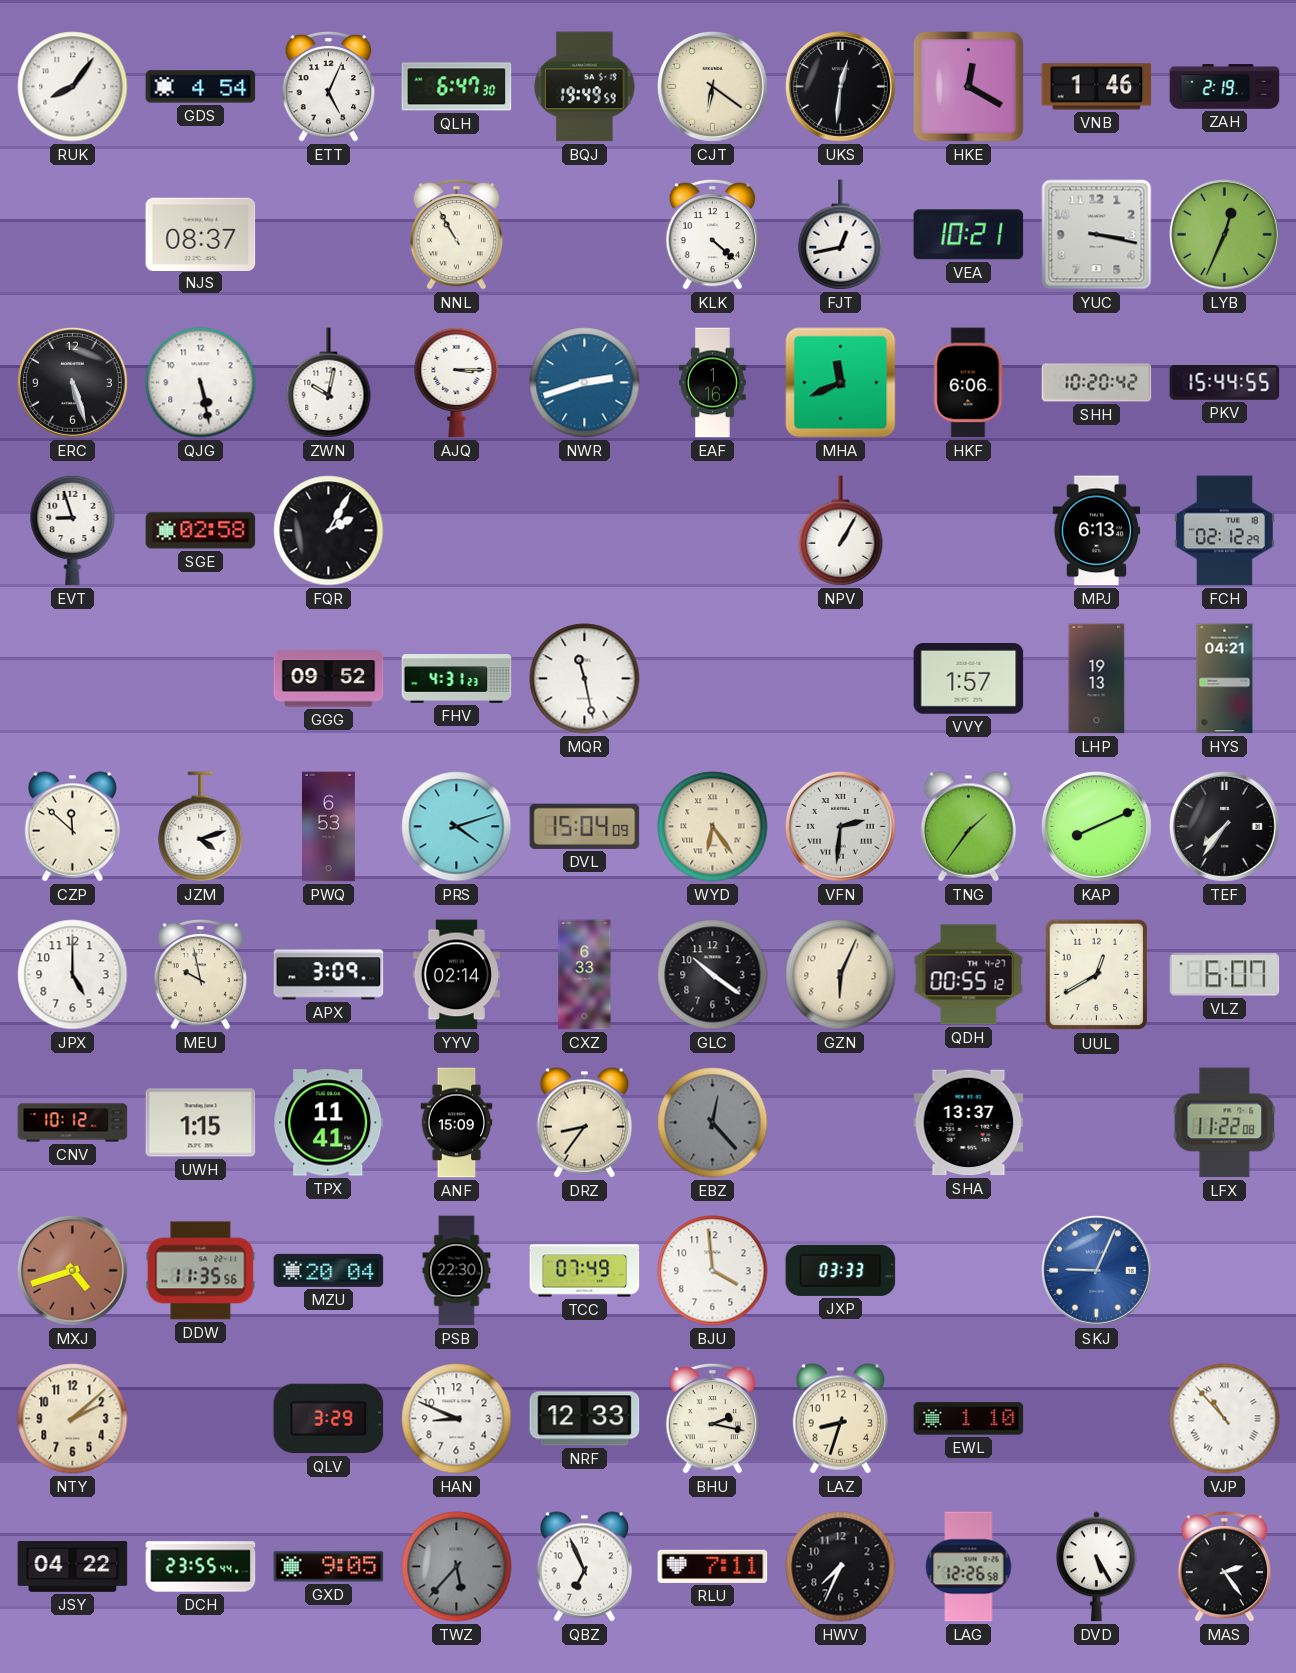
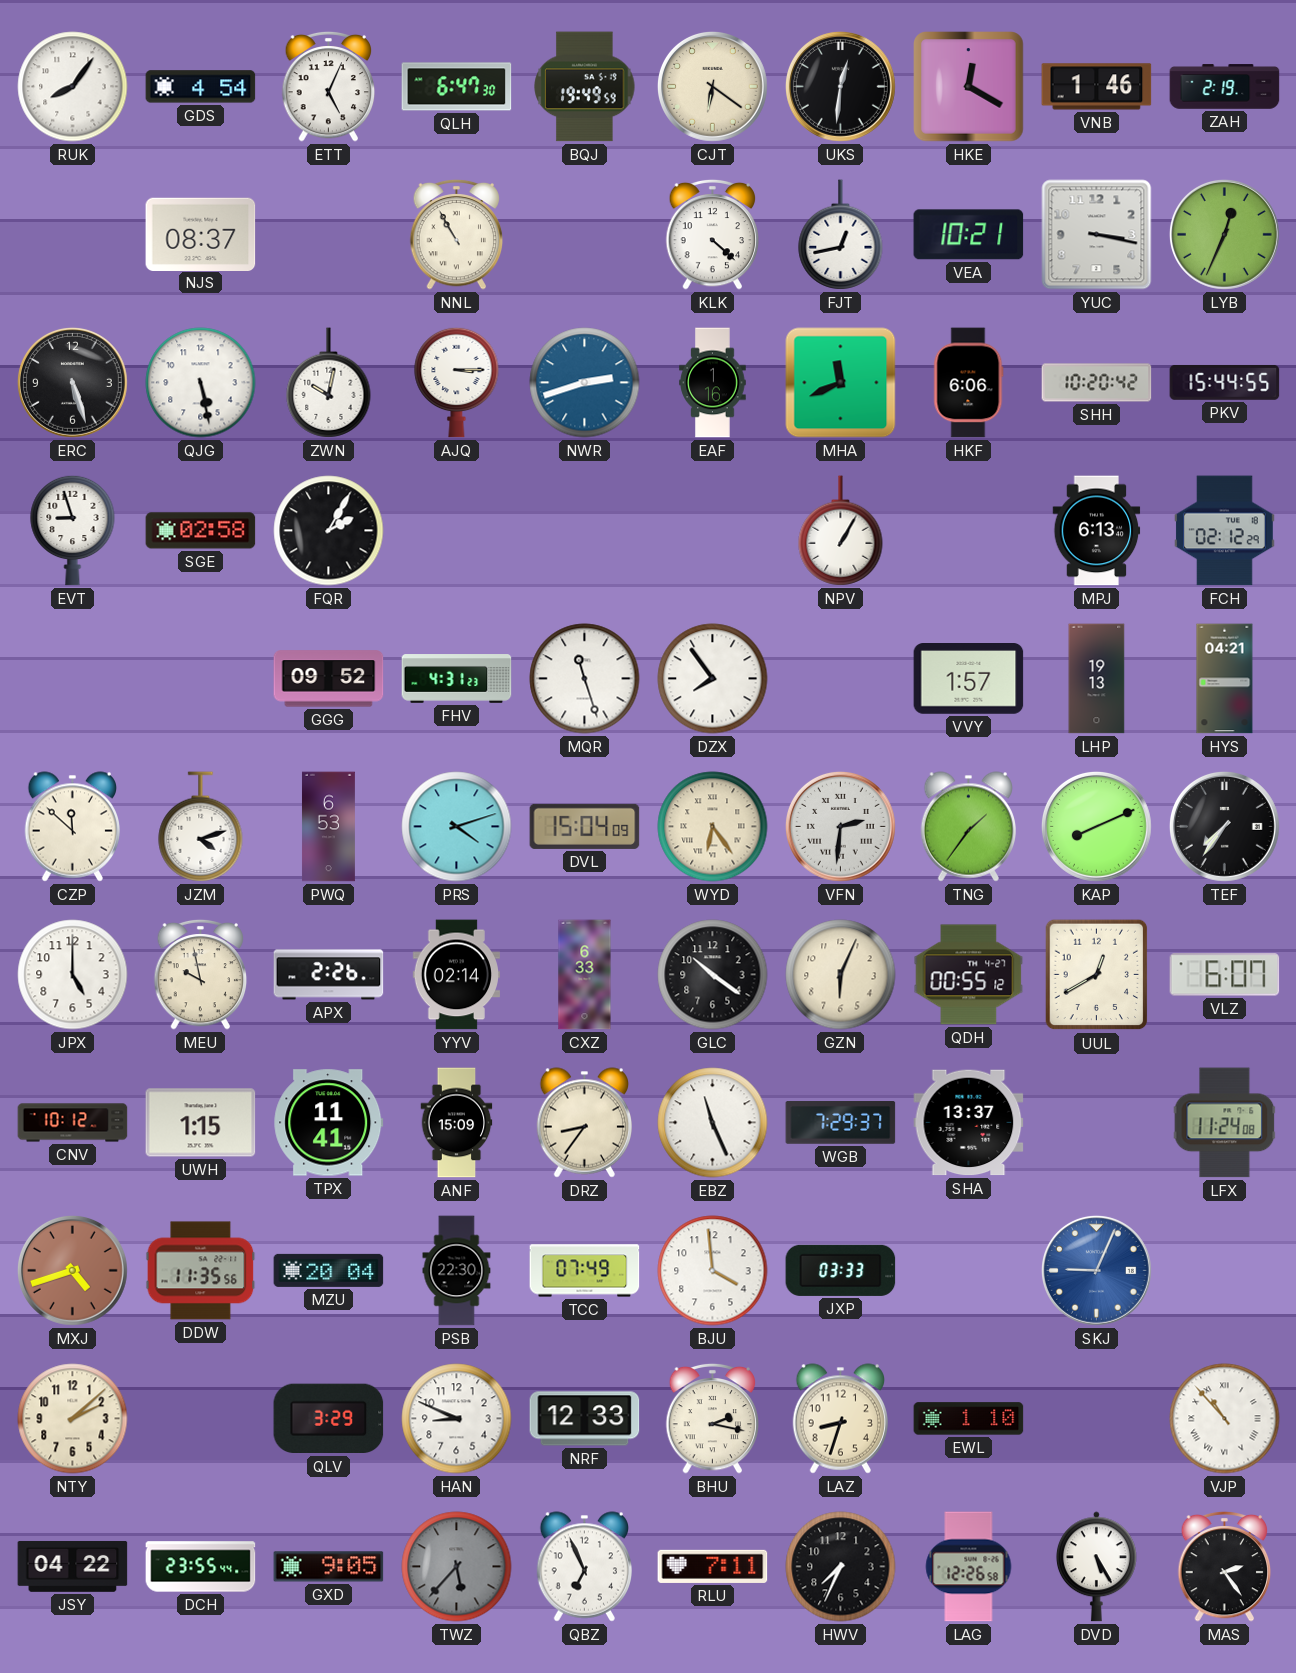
MQR: 11:28 -> 11:27
DZX: none -> 7:54
APX: 3:09 -> 2:26
EBZ: 12:23 -> 11:26
EBZ dial: grey -> white
WGB: none -> 7:29
LFX: 11:22 -> 11:24
